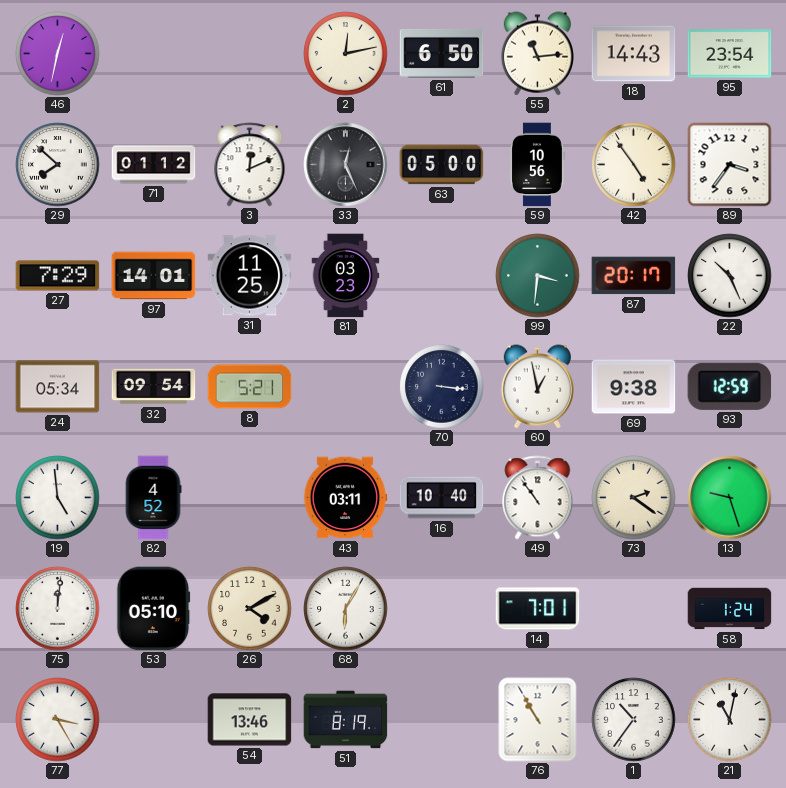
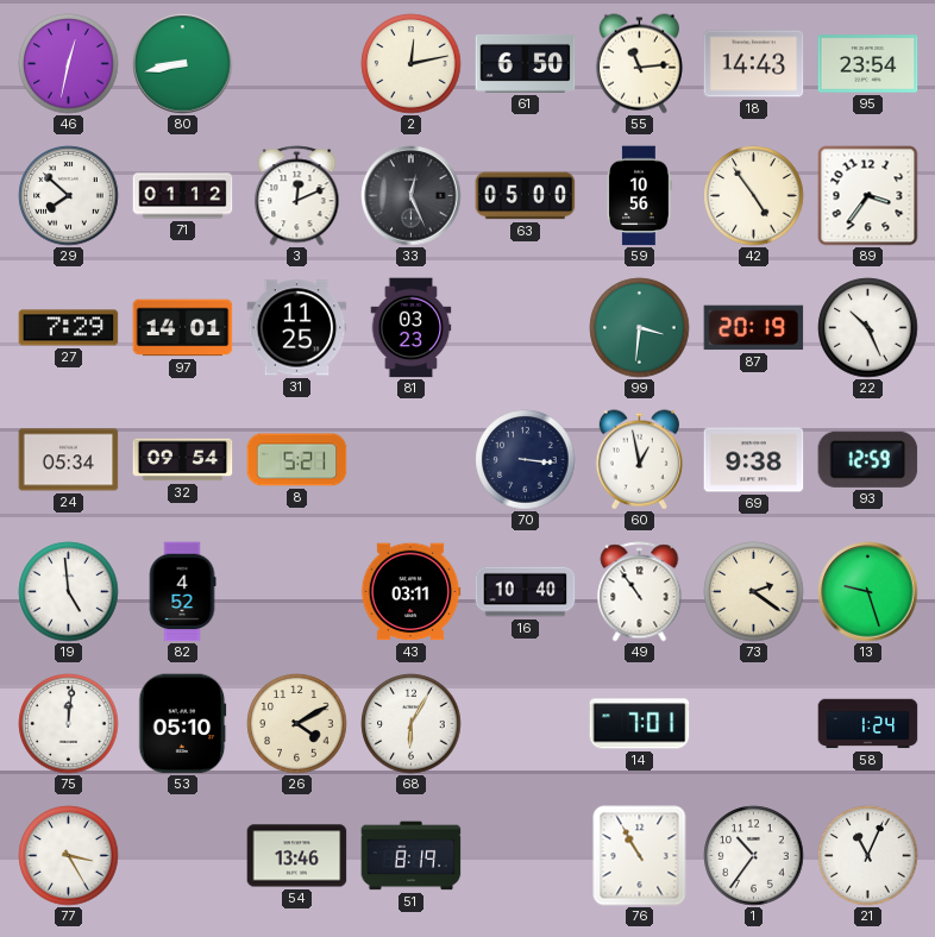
80: none -> 8:43
87: 20:17 -> 20:19
21: 11:02 -> 11:04
